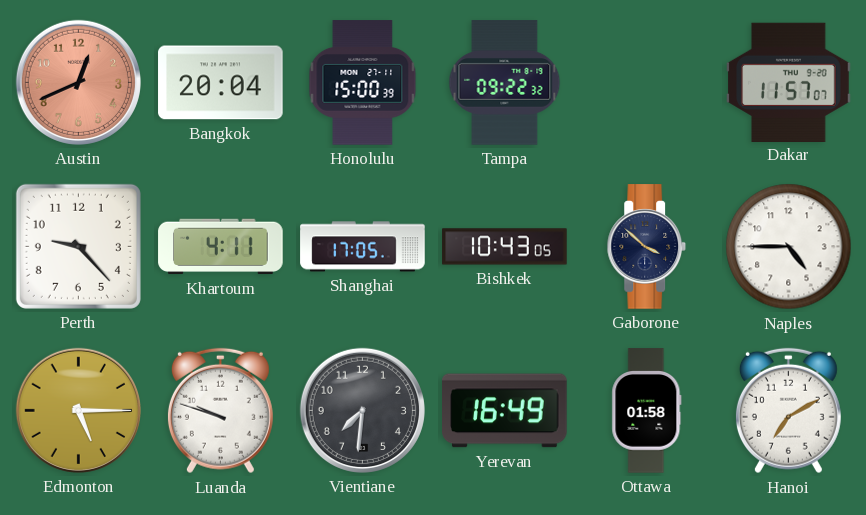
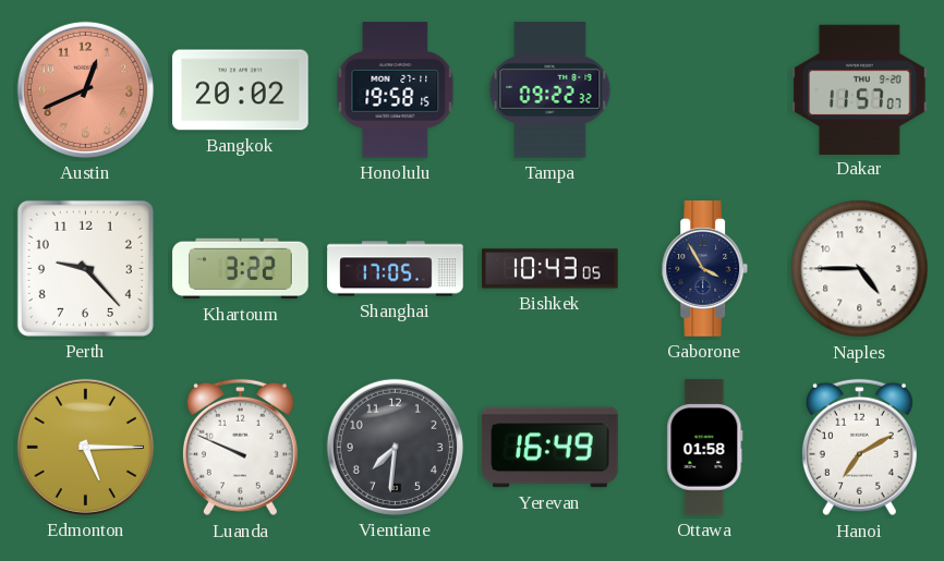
Bangkok: 20:04 -> 20:02
Honolulu: 15:00 -> 19:58
Khartoum: 4:11 -> 3:22
Gaborone: 3:52 -> 3:55
Luanda: 9:48 -> 9:49
